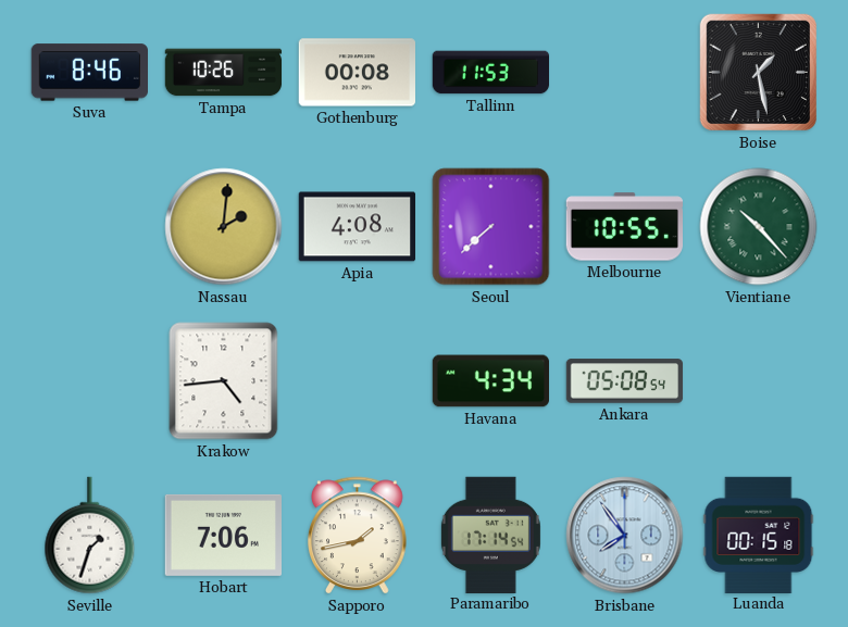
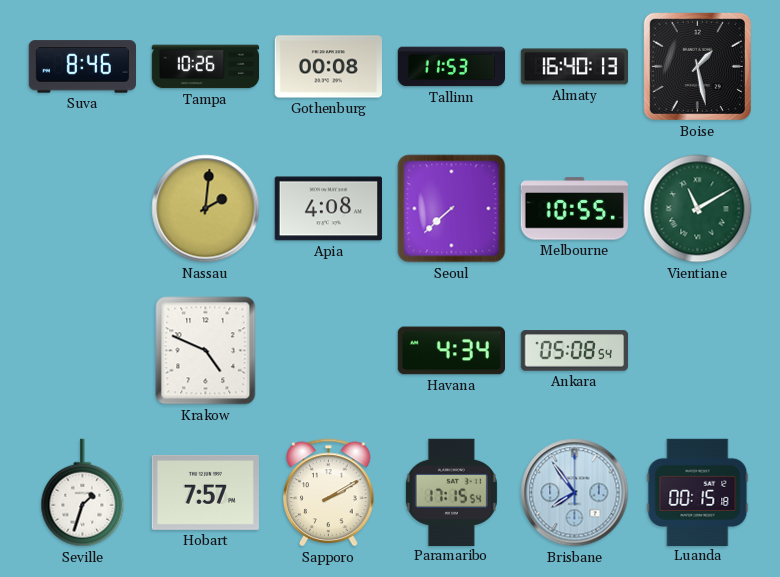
Almaty: none -> 16:40
Vientiane: 10:23 -> 11:10
Krakow: 4:44 -> 4:49
Hobart: 7:06 -> 7:57
Sapporo: 1:43 -> 2:10
Paramaribo: 17:14 -> 17:15
